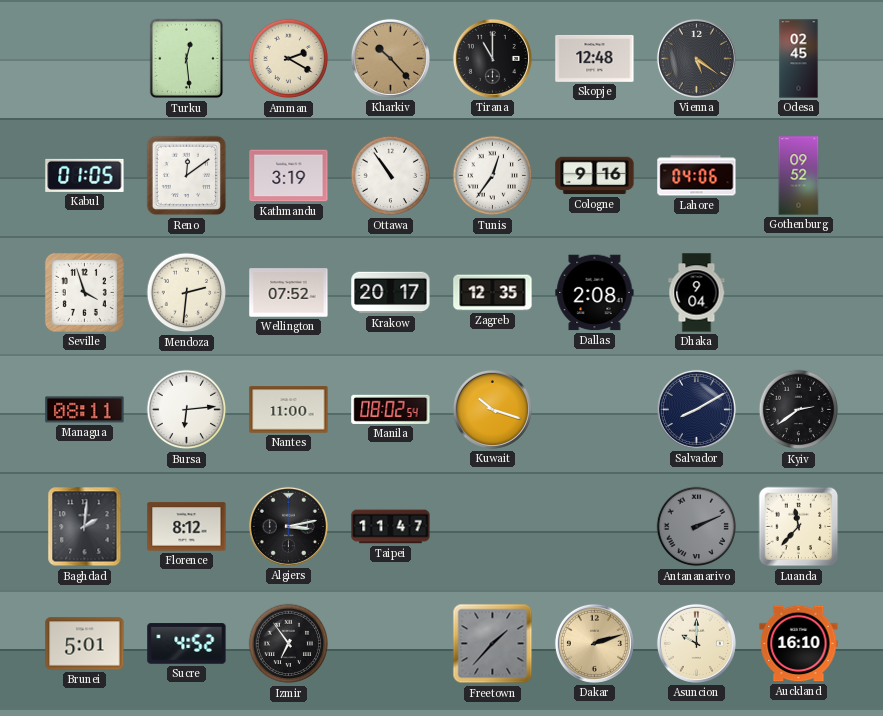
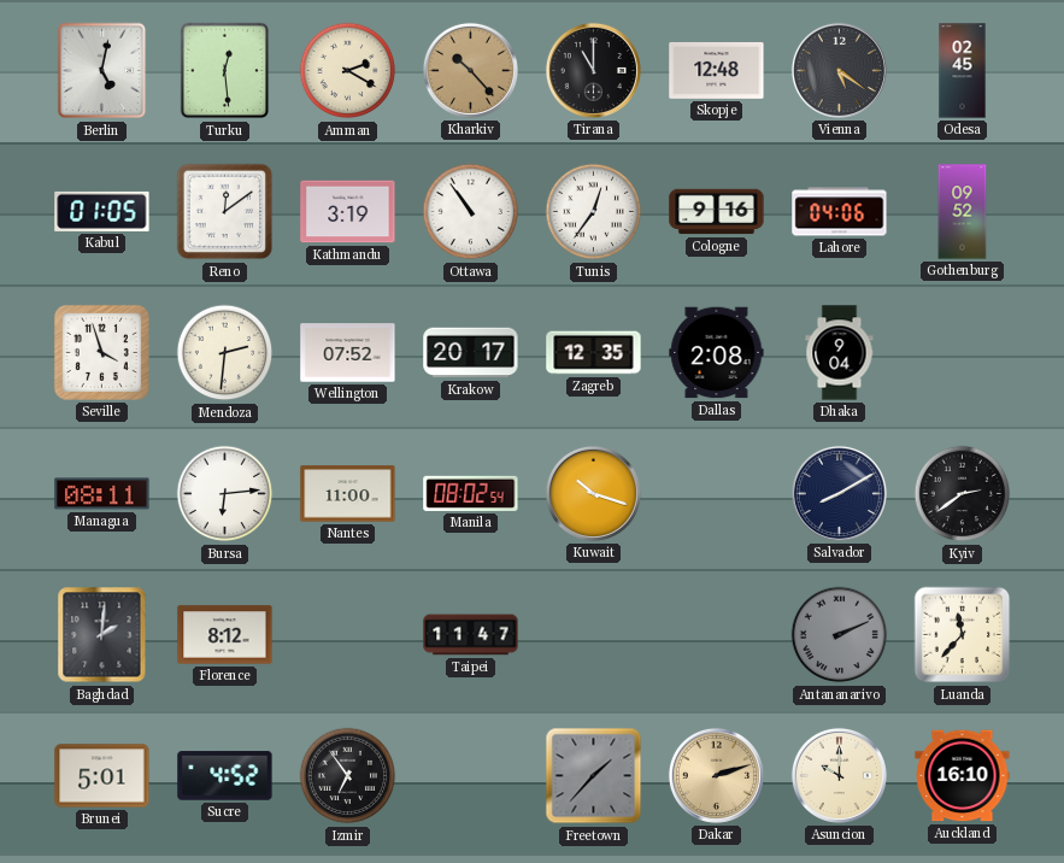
Berlin: none -> 5:02
Algiers: 3:13 -> none
